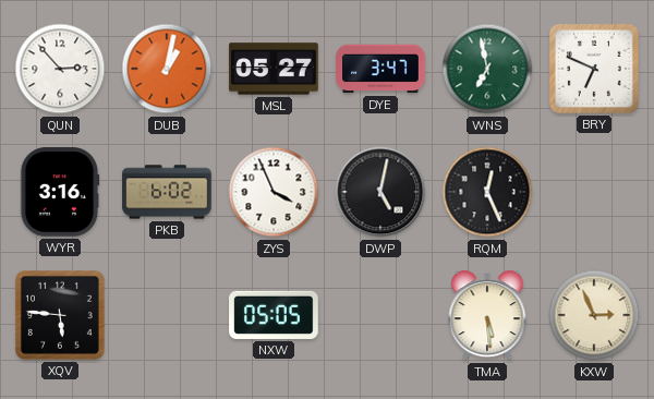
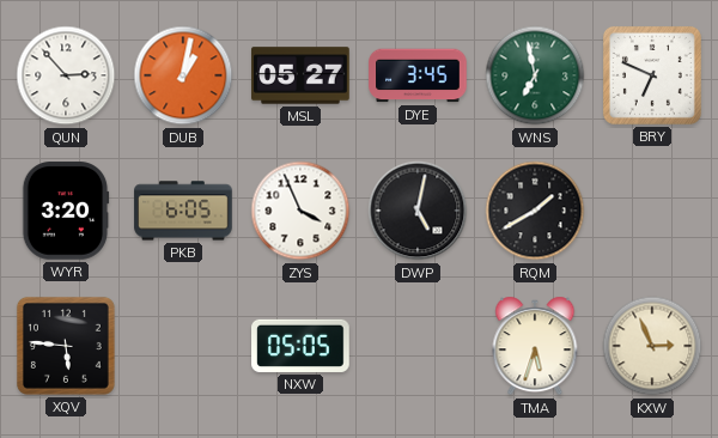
DYE: 3:47 -> 3:45
WYR: 3:16 -> 3:20
PKB: 6:02 -> 6:05
RQM: 12:26 -> 1:40
TMA: 5:29 -> 5:33
